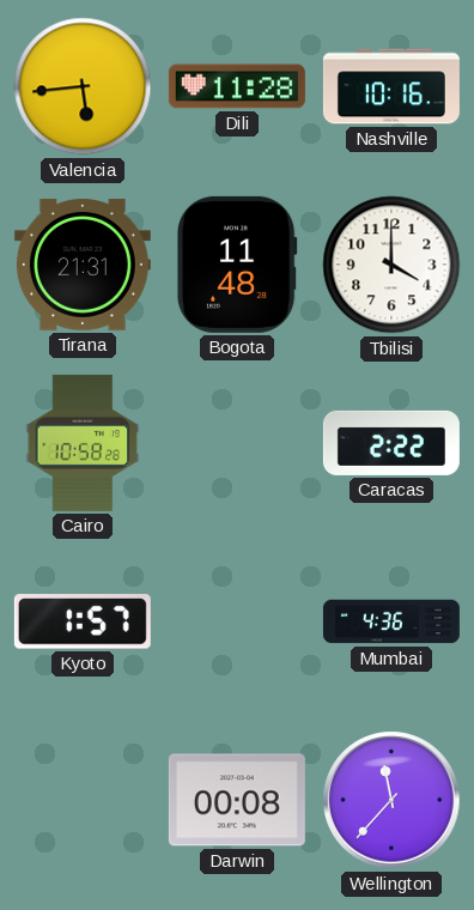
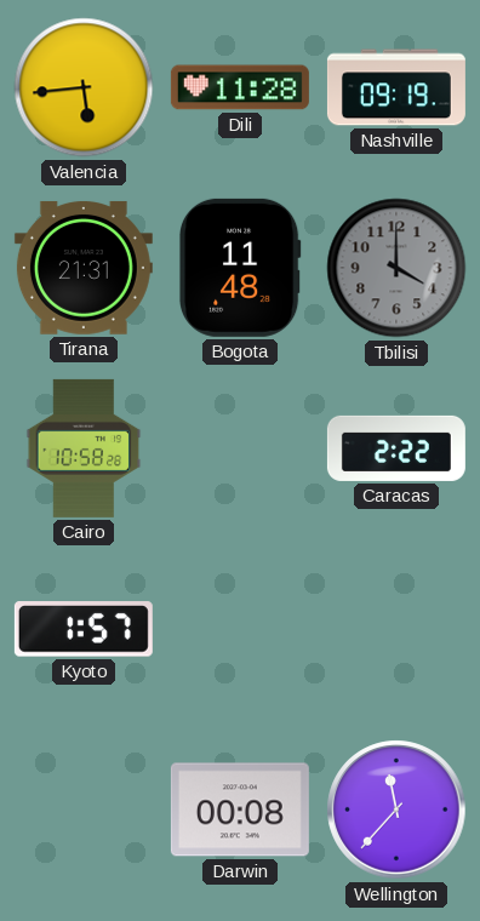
Nashville: 10:16 -> 09:19
Tbilisi dial: white -> grey
Mumbai: 4:36 -> none
